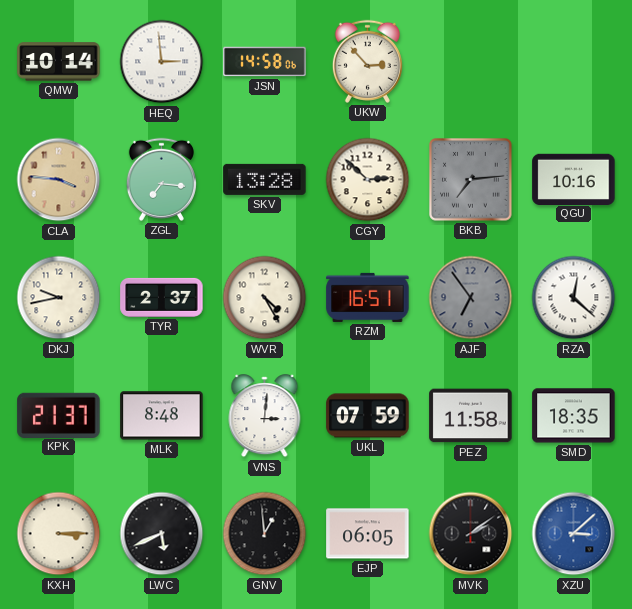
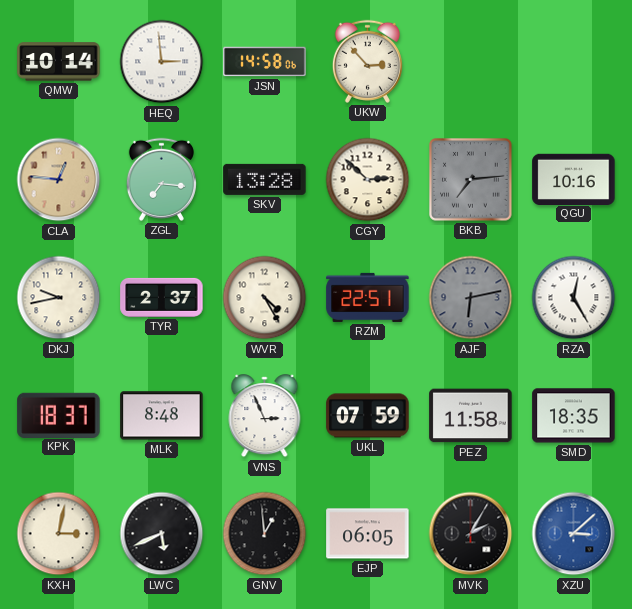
CLA: 3:46 -> 12:46
RZM: 16:51 -> 22:51
AJF: 6:54 -> 6:13
RZA: 12:22 -> 12:25
KPK: 21:37 -> 18:37
VNS: 3:01 -> 2:56
KXH: 3:15 -> 3:02
MVK: 2:09 -> 2:05
